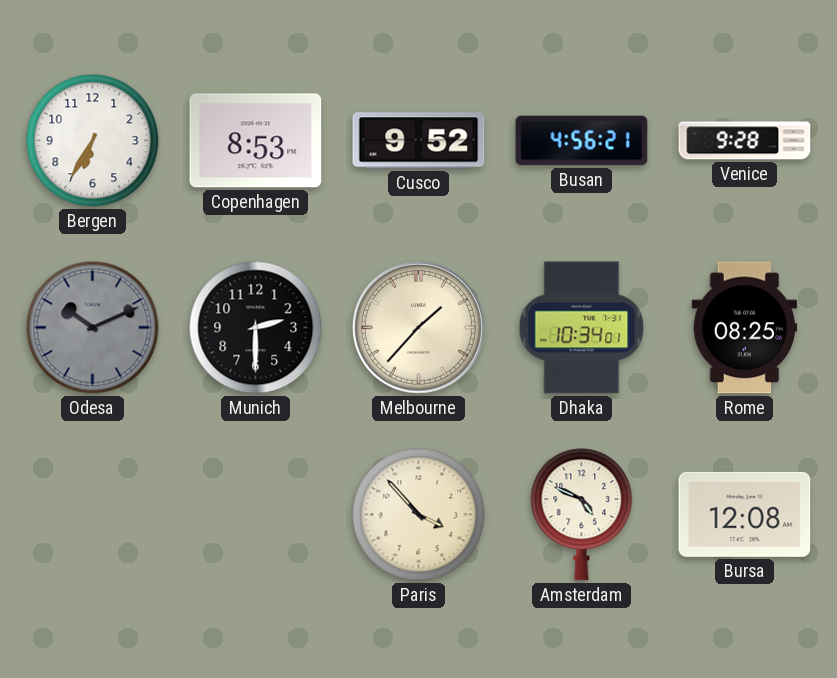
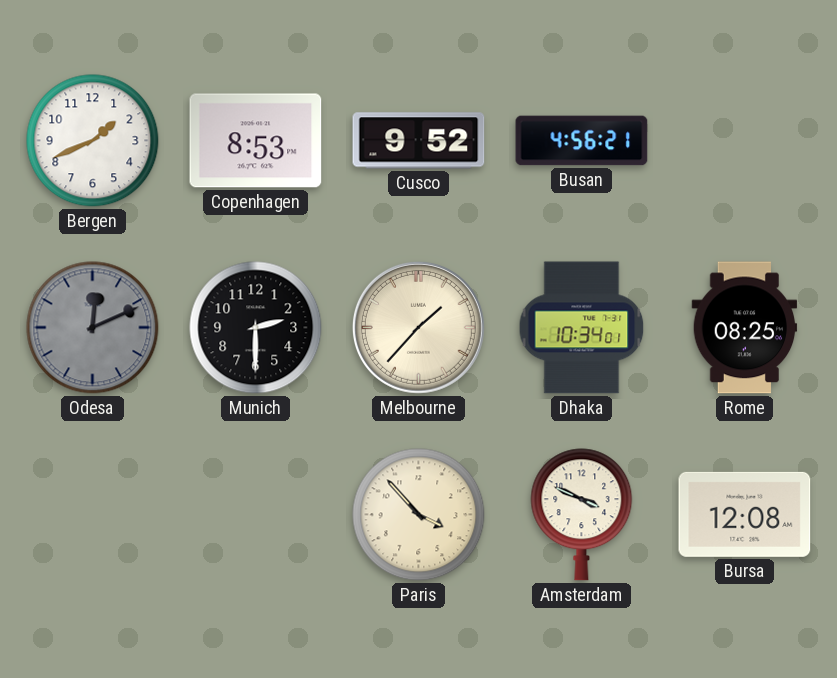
Bergen: 6:35 -> 1:41
Venice: 9:28 -> none
Odesa: 10:11 -> 12:11
Amsterdam: 4:49 -> 3:49
